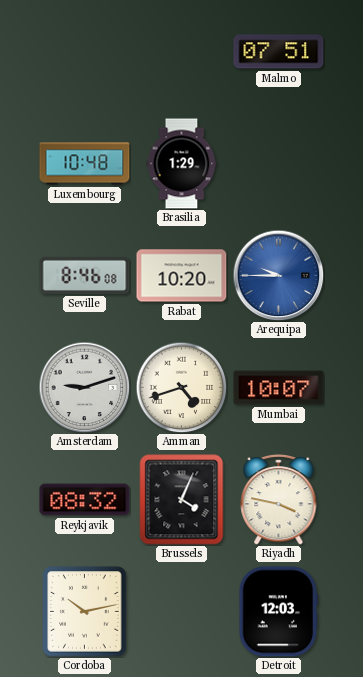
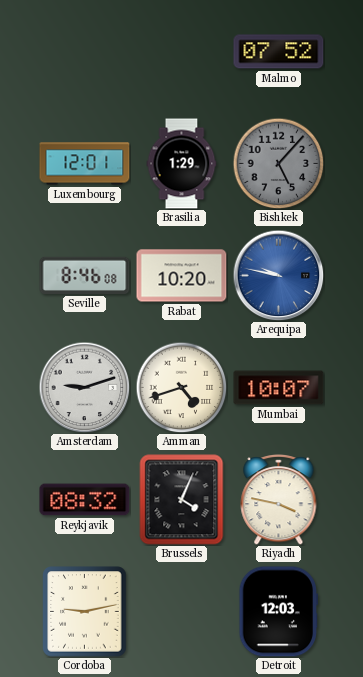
Malmo: 07:51 -> 07:52
Luxembourg: 10:48 -> 12:01
Bishkek: none -> 5:07
Arequipa: 9:45 -> 9:47
Cordoba: 10:13 -> 9:13
